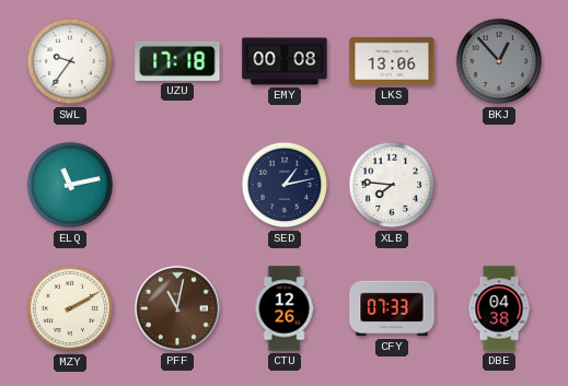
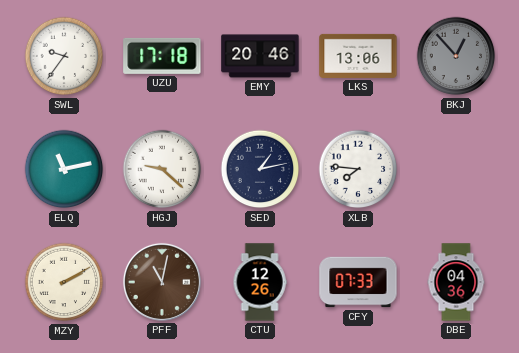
EMY: 00:08 -> 20:46
HGJ: none -> 9:22
DBE: 04:38 -> 04:36
